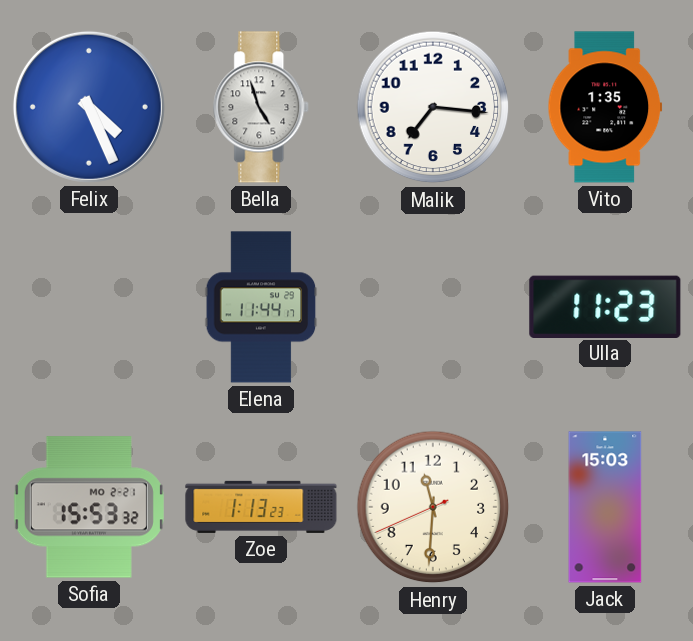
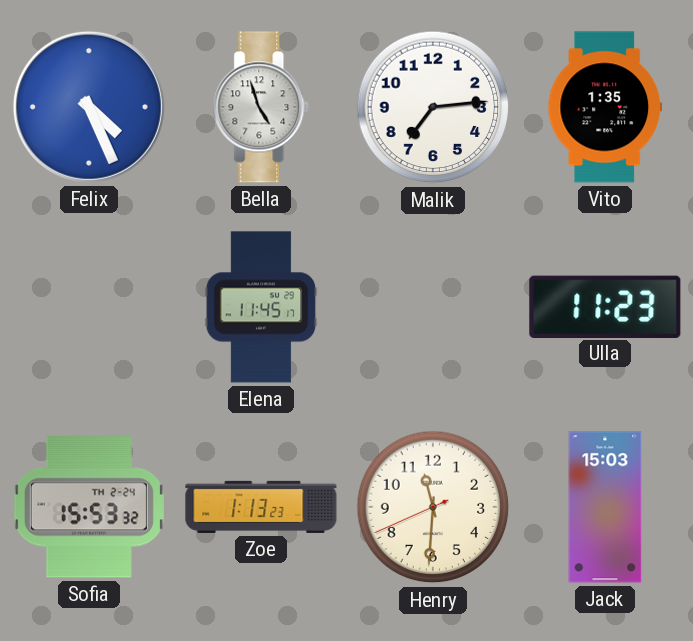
Malik: 7:16 -> 7:14
Elena: 11:44 -> 11:45
Sofia date: MO 2-21 -> TH 2-24
